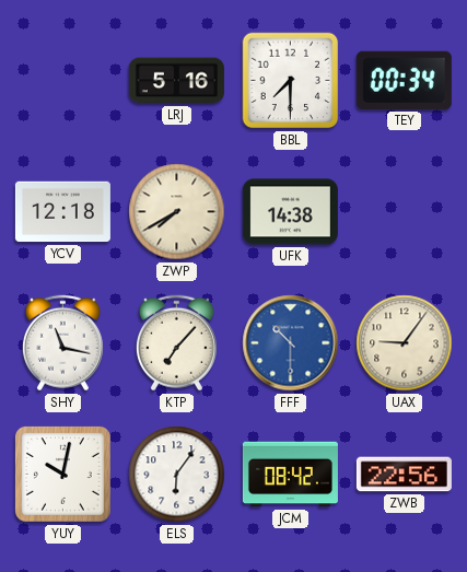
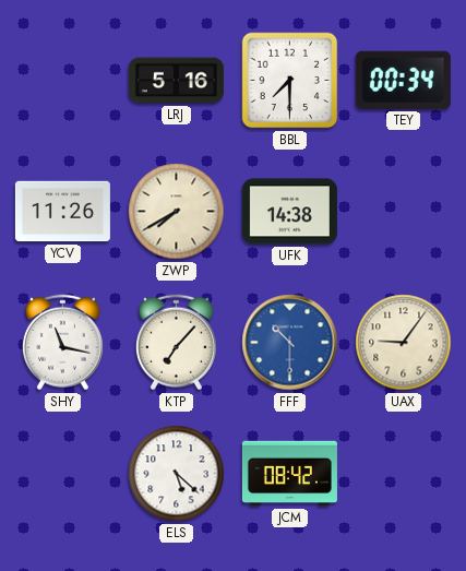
YCV: 12:18 -> 11:26
YUY: 10:02 -> none
ELS: 6:06 -> 5:22
ZWB: 22:56 -> none
